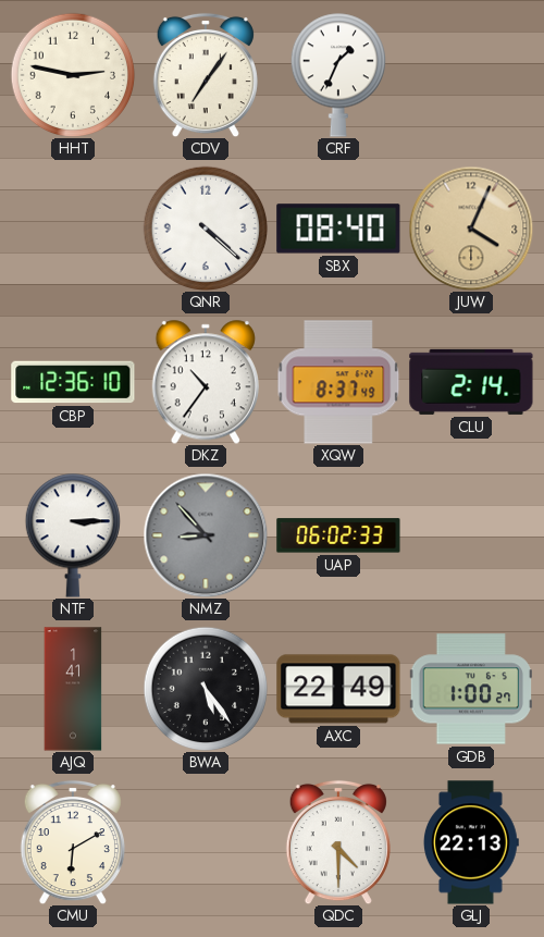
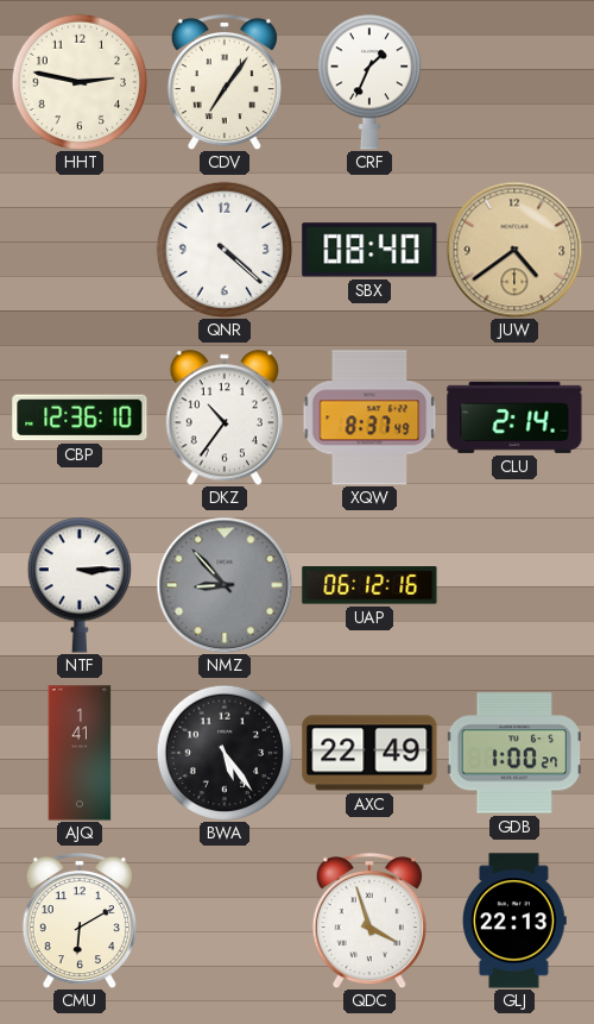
JUW: 4:04 -> 4:39
UAP: 06:02 -> 06:12
QDC: 4:30 -> 3:57
